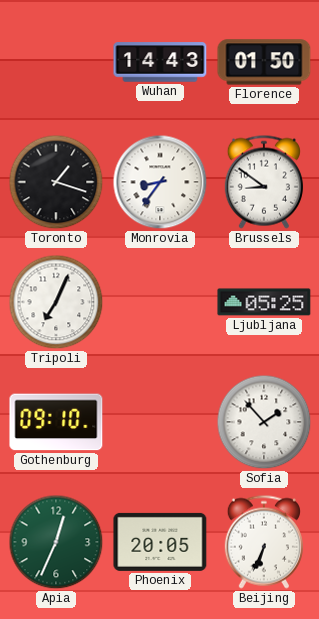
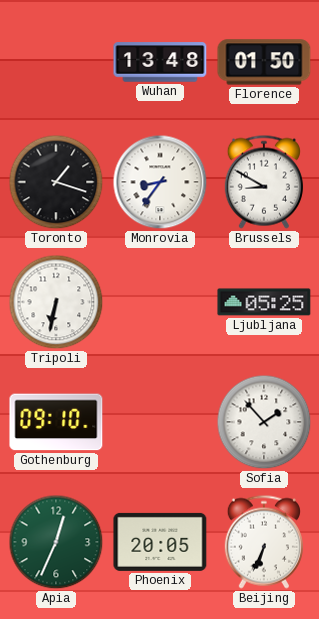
Wuhan: 14:43 -> 13:48
Brussels: 8:51 -> 8:50
Tripoli: 7:04 -> 6:32
